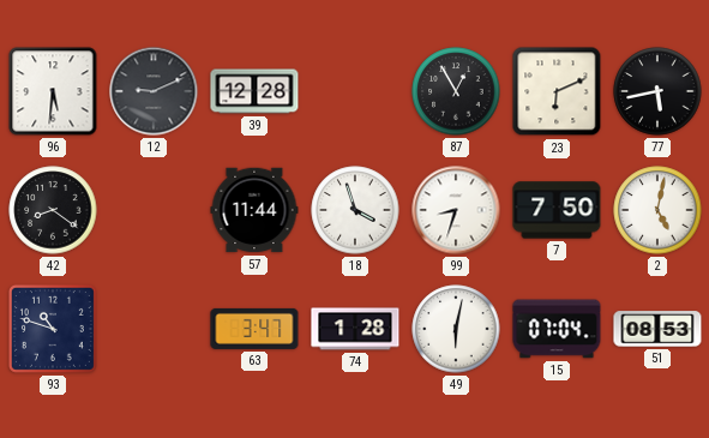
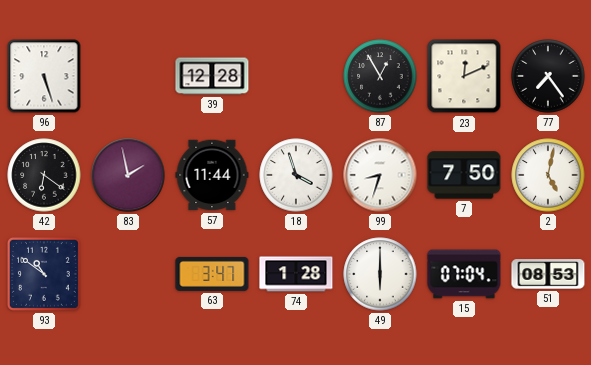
96: 5:31 -> 5:27
12: 9:11 -> none
23: 6:11 -> 12:11
77: 5:43 -> 7:24
42: 8:21 -> 6:21
83: none -> 1:58
93: 10:48 -> 10:51
49: 6:02 -> 6:00
